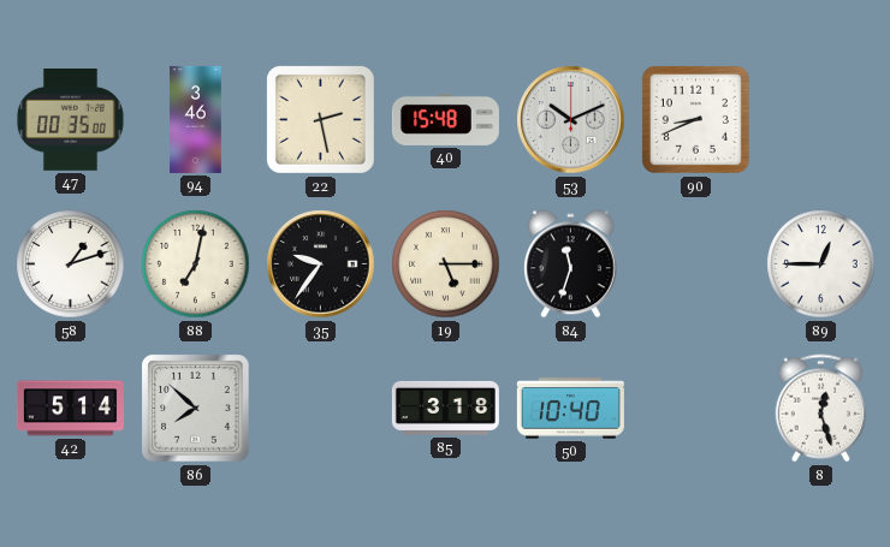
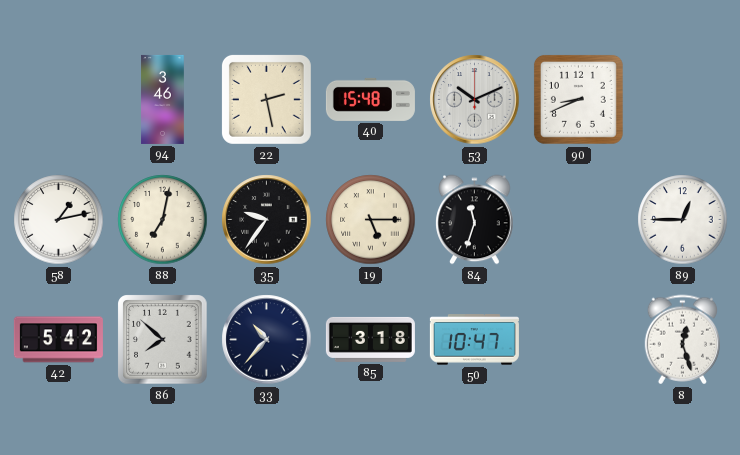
47: 00:35 -> none
58: 1:12 -> 1:13
42: 5:14 -> 5:42
33: none -> 10:37
50: 10:40 -> 10:47
